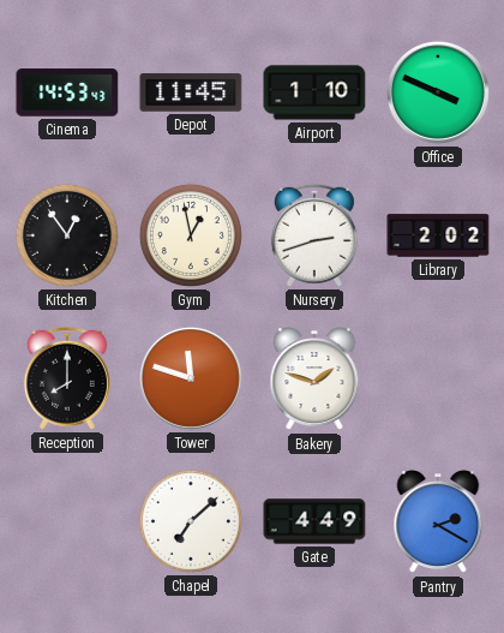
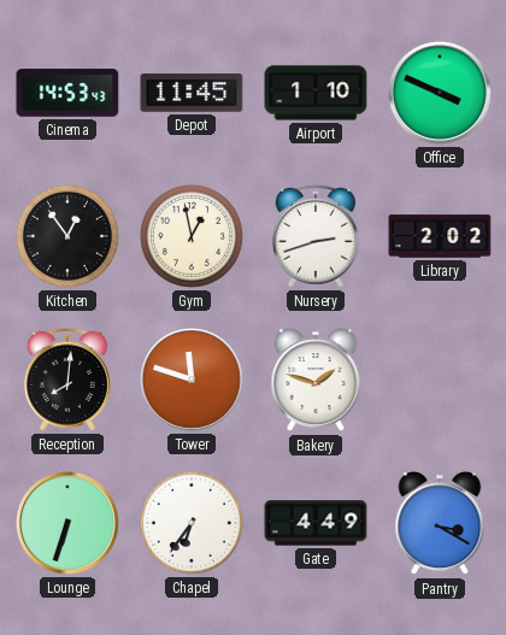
Reception: 8:00 -> 8:01
Lounge: none -> 6:33
Chapel: 7:08 -> 6:36
Pantry: 2:20 -> 3:20
